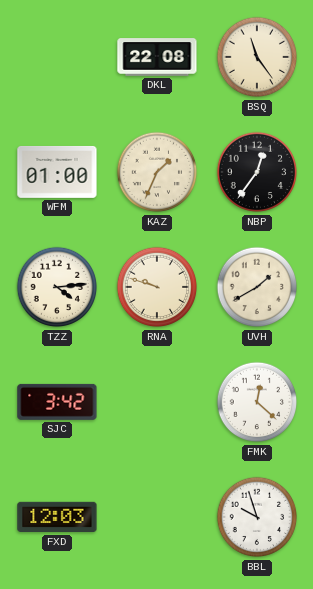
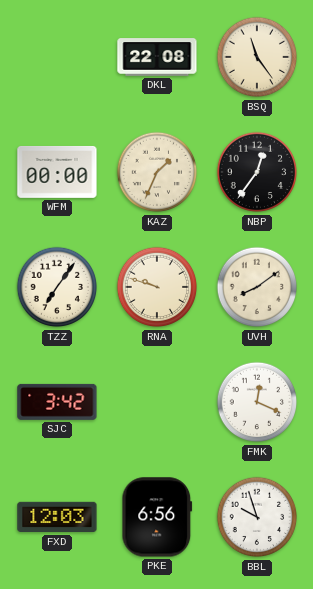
WFM: 01:00 -> 00:00
TZZ: 4:14 -> 7:06
UVH: 1:40 -> 8:09
FMK: 12:22 -> 12:19
PKE: none -> 6:56
